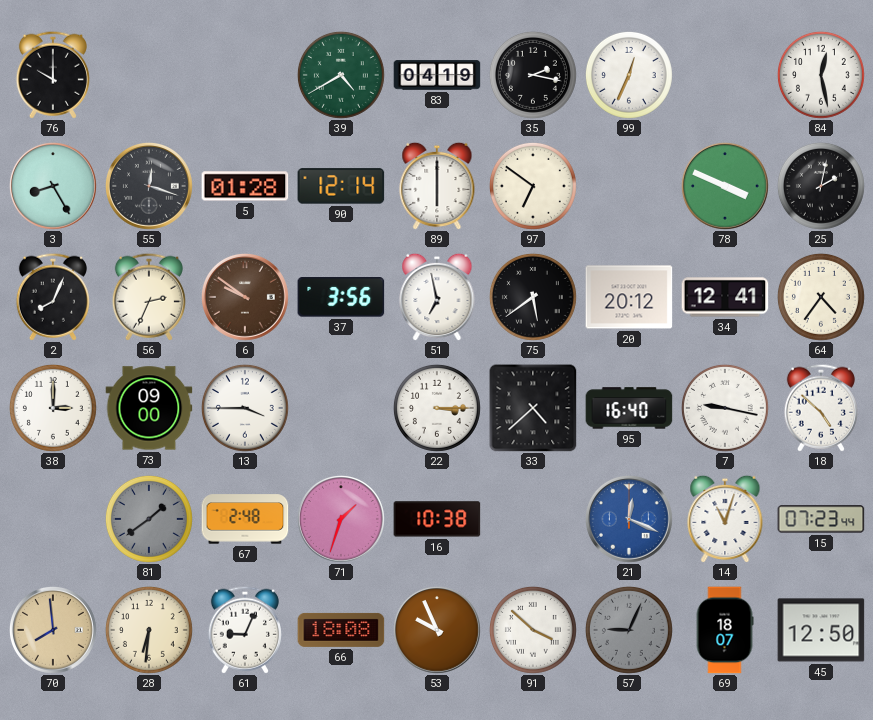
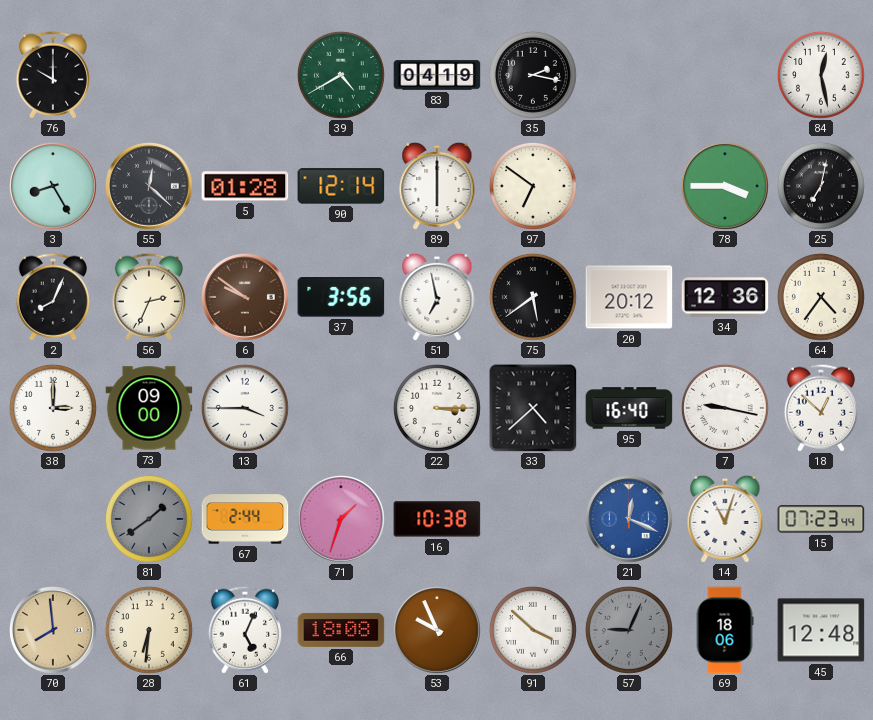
99: 12:34 -> none
55: 12:18 -> 12:22
78: 3:49 -> 3:45
25: 2:02 -> 7:02
34: 12:41 -> 12:36
18: 4:52 -> 12:52
67: 2:48 -> 2:44
61: 9:04 -> 5:04
69: 18:07 -> 18:06
45: 12:50 -> 12:48
